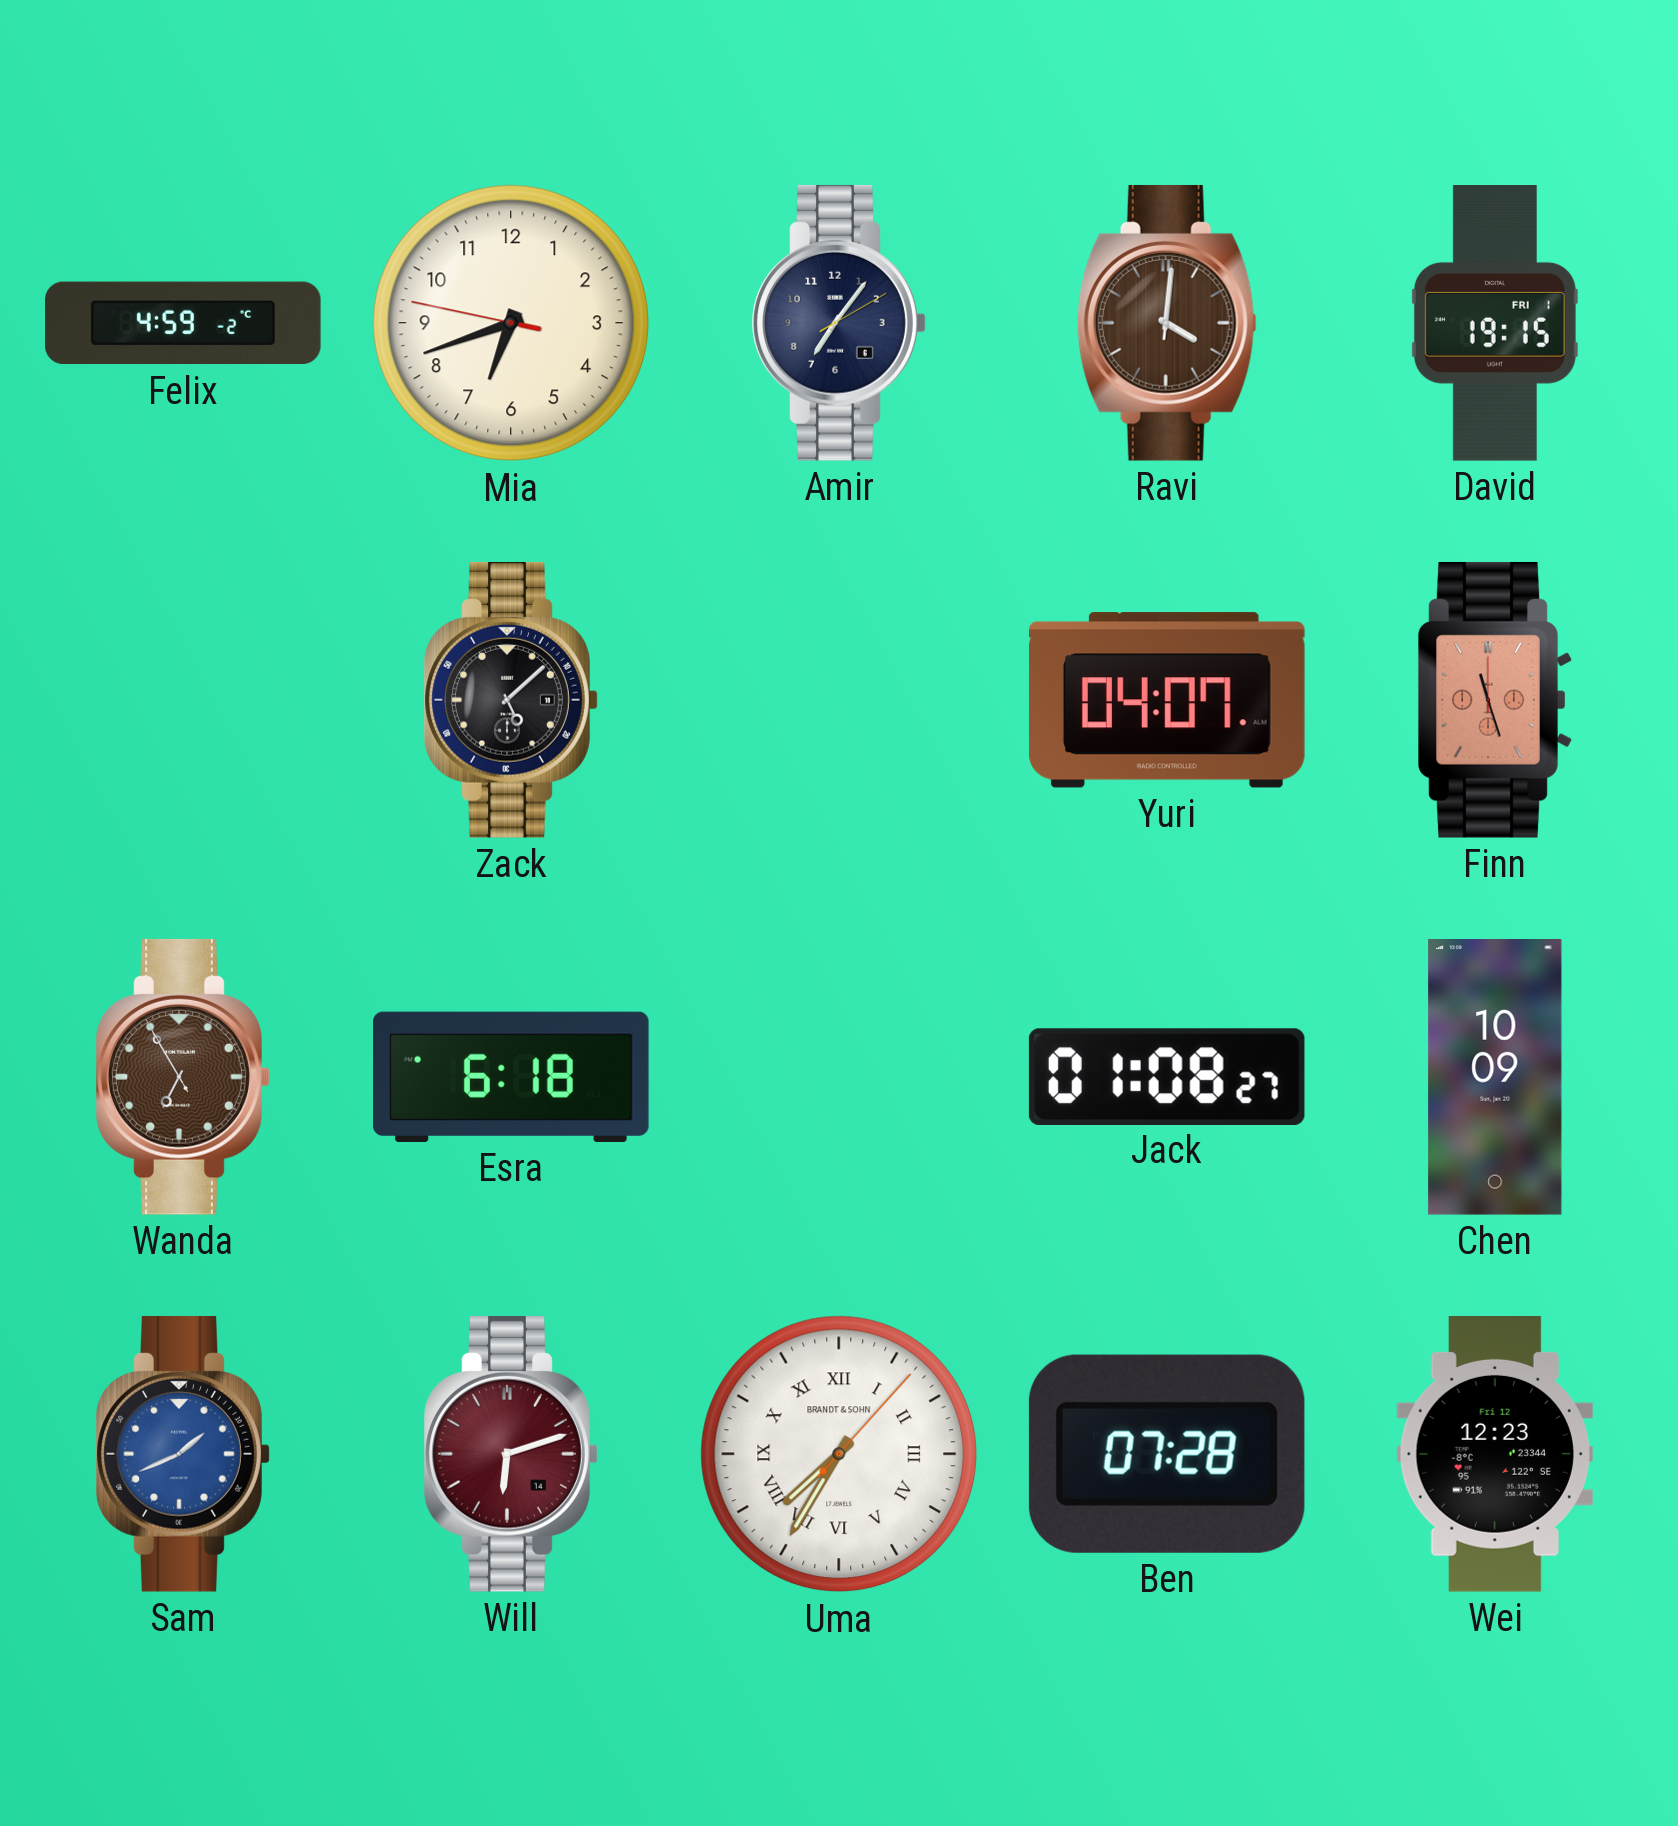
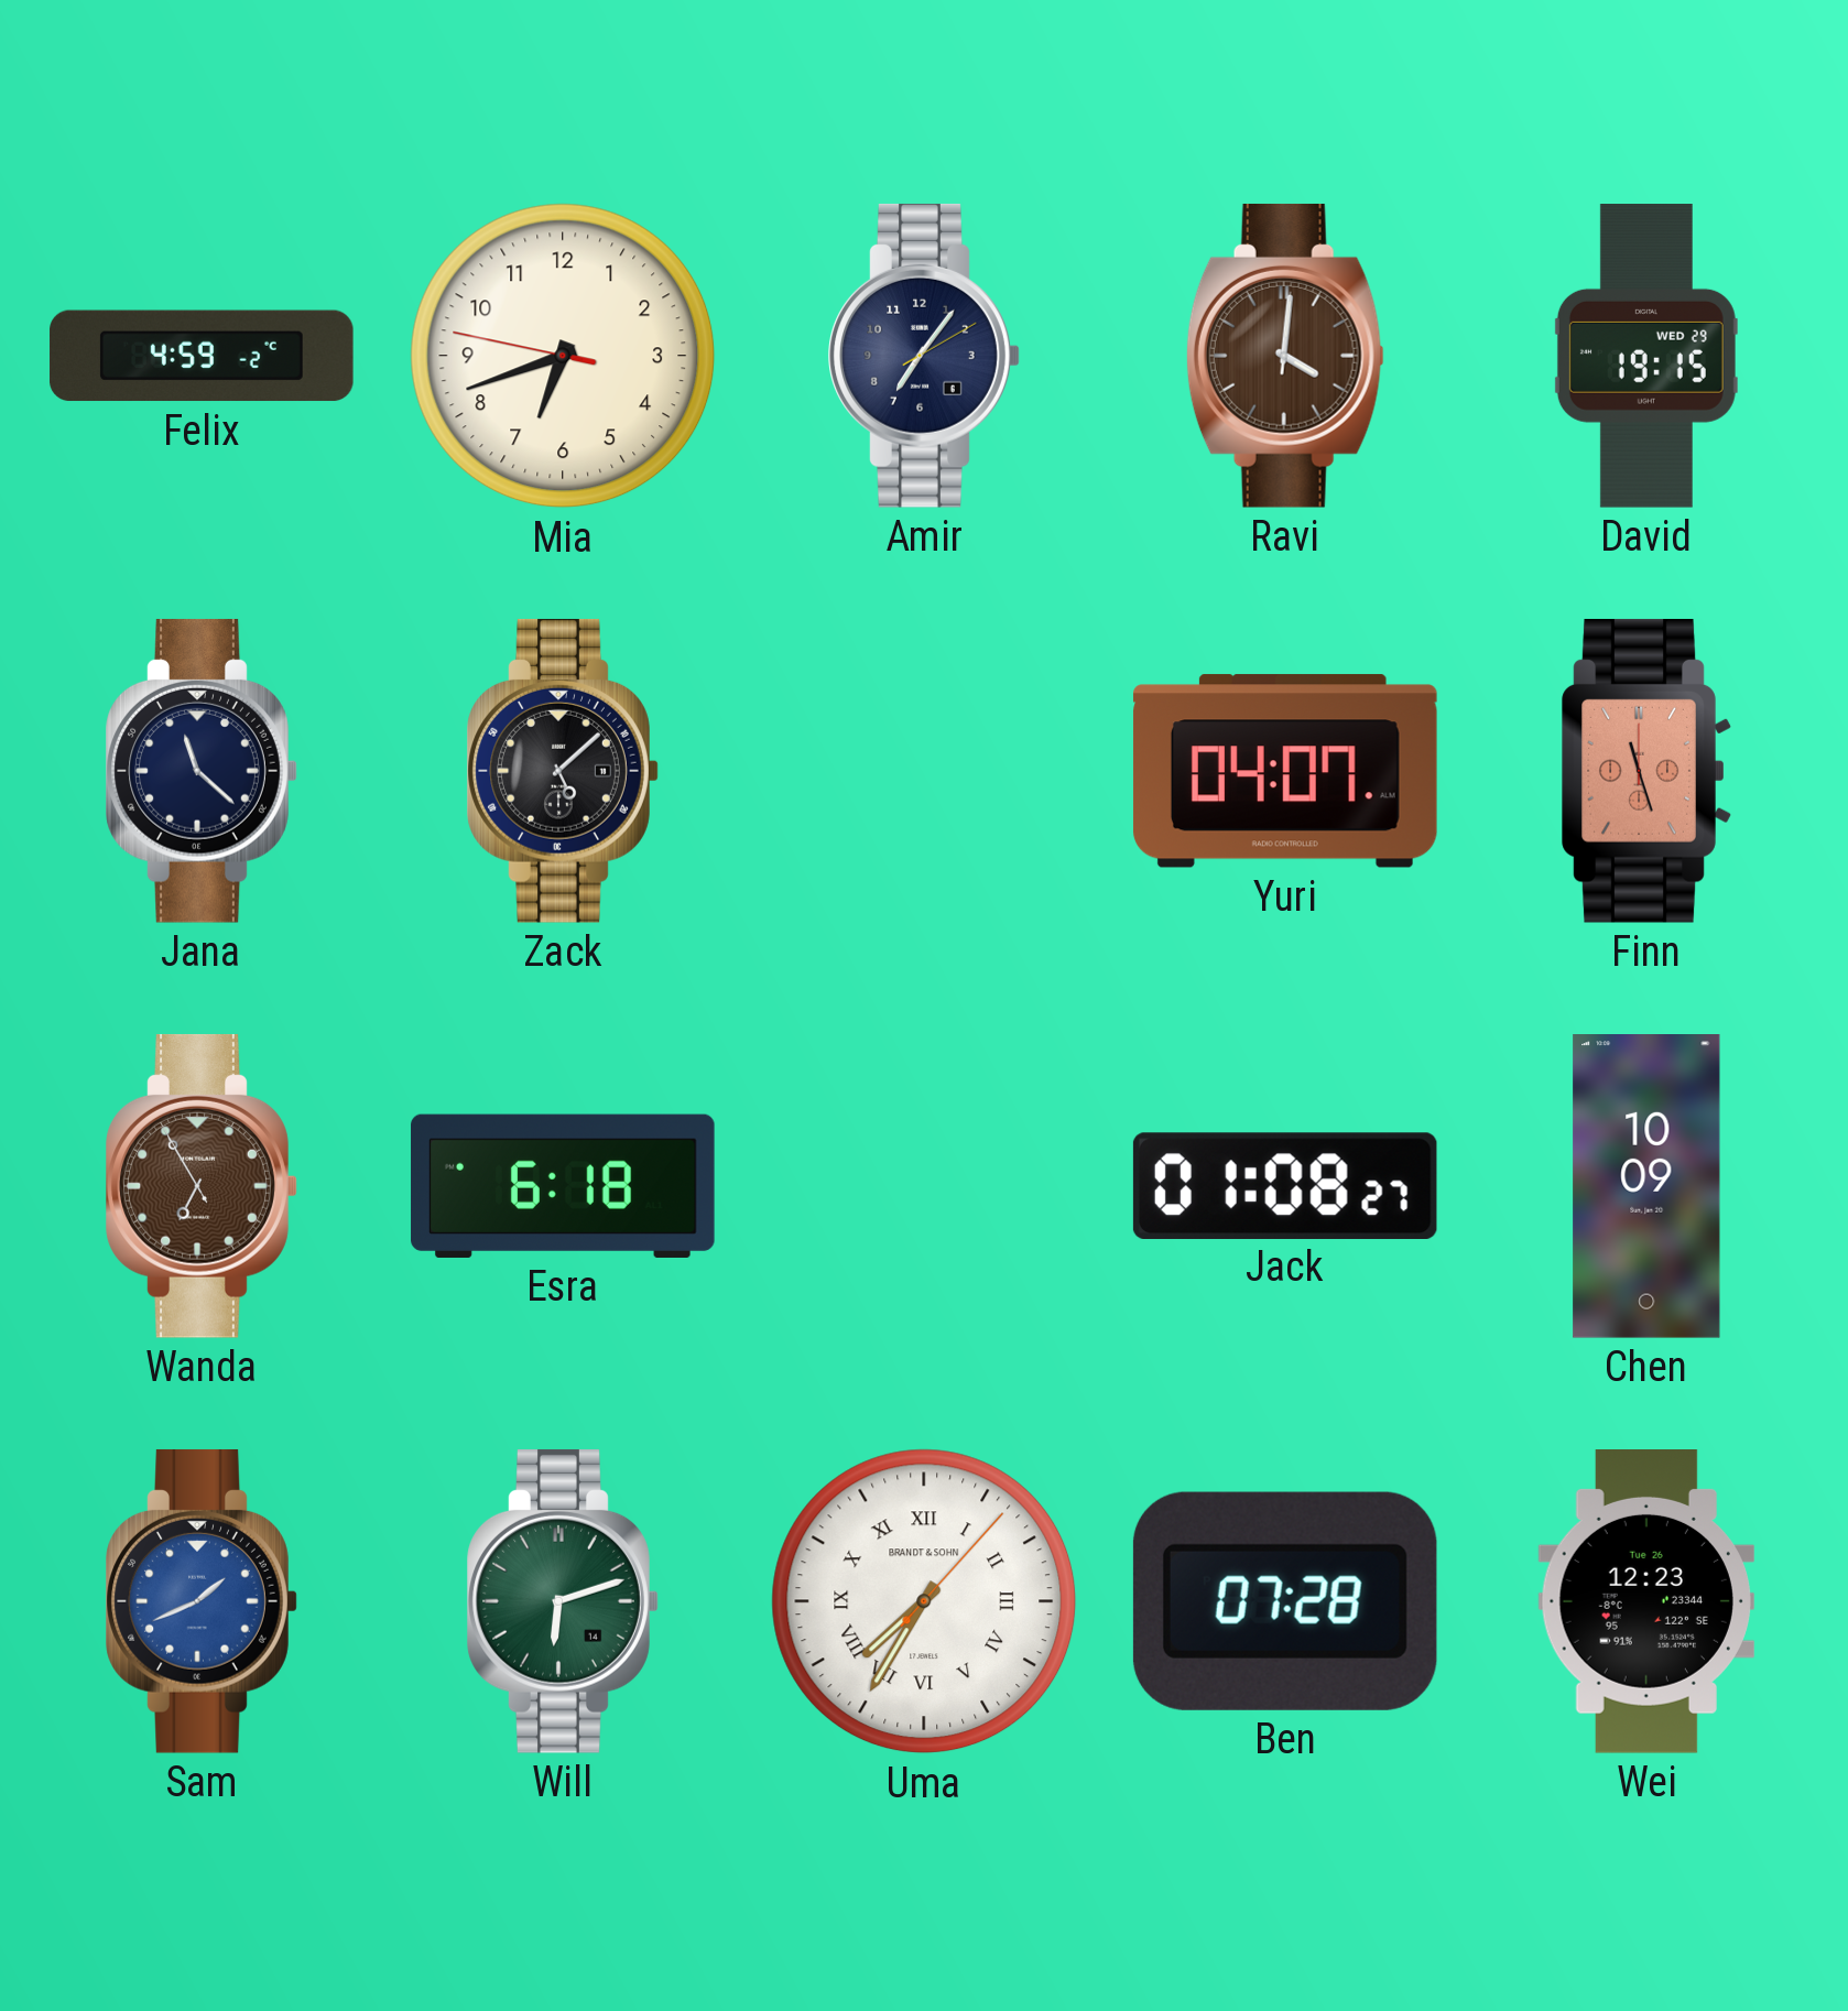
David date: FRI 1 -> WED 29
Jana: none -> 11:22
Will dial: burgundy -> green
Wei date: Fri 12 -> Tue 26
